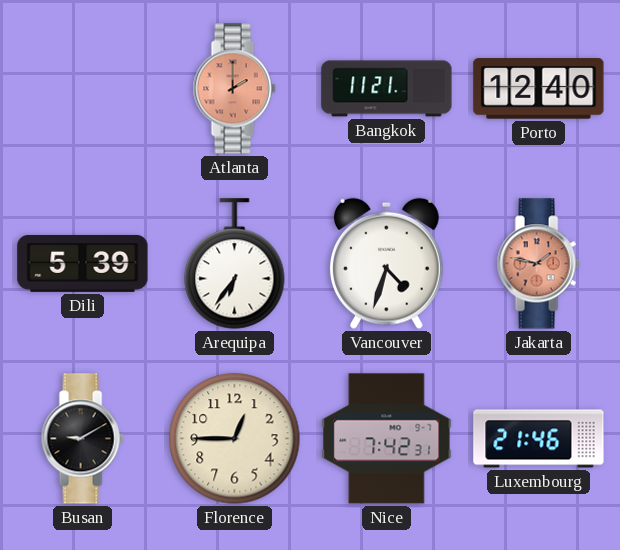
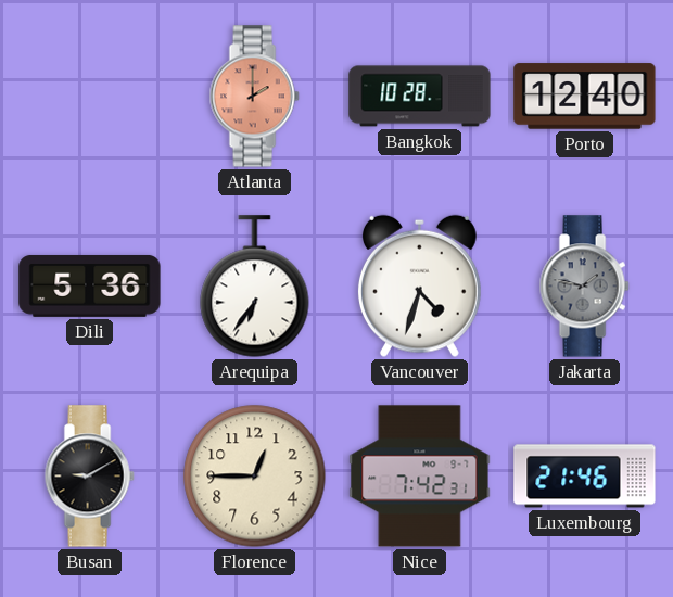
Bangkok: 11:21 -> 10:28
Dili: 5:39 -> 5:36
Jakarta dial: salmon -> grey
